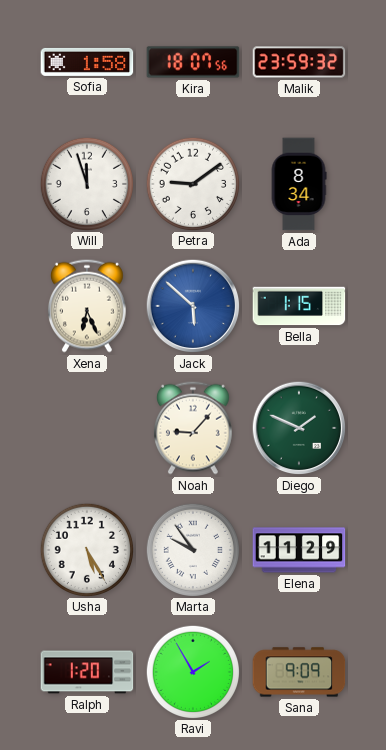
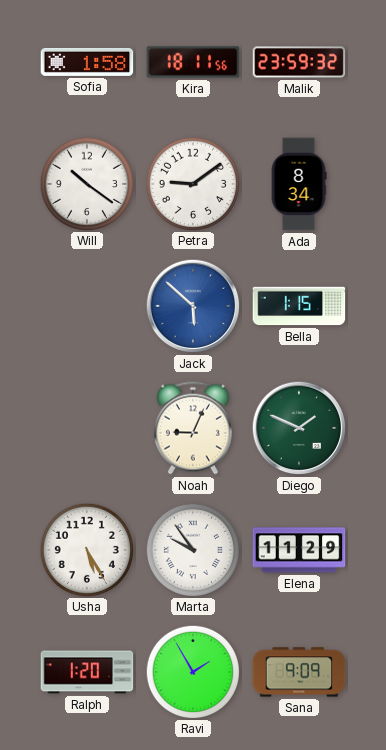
Kira: 18:07 -> 18:11
Will: 11:57 -> 10:21
Xena: 6:26 -> none
Noah: 9:07 -> 9:04
